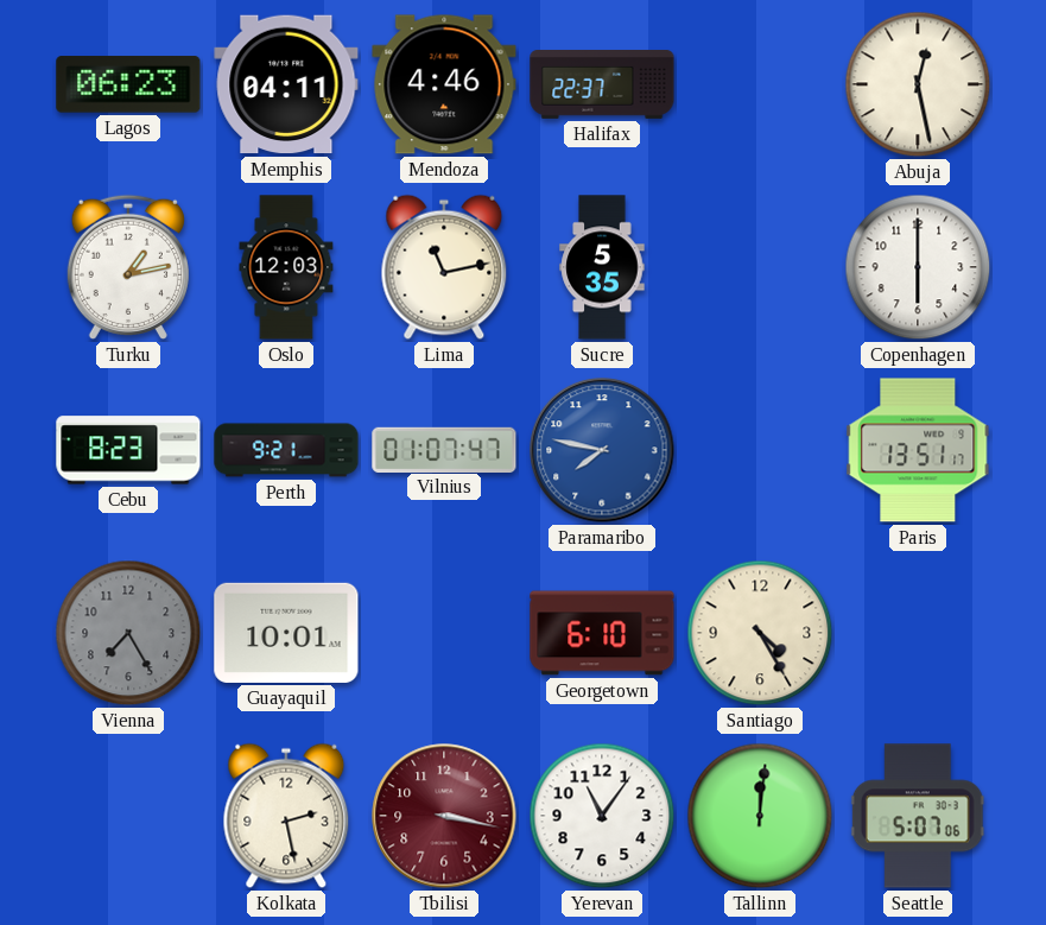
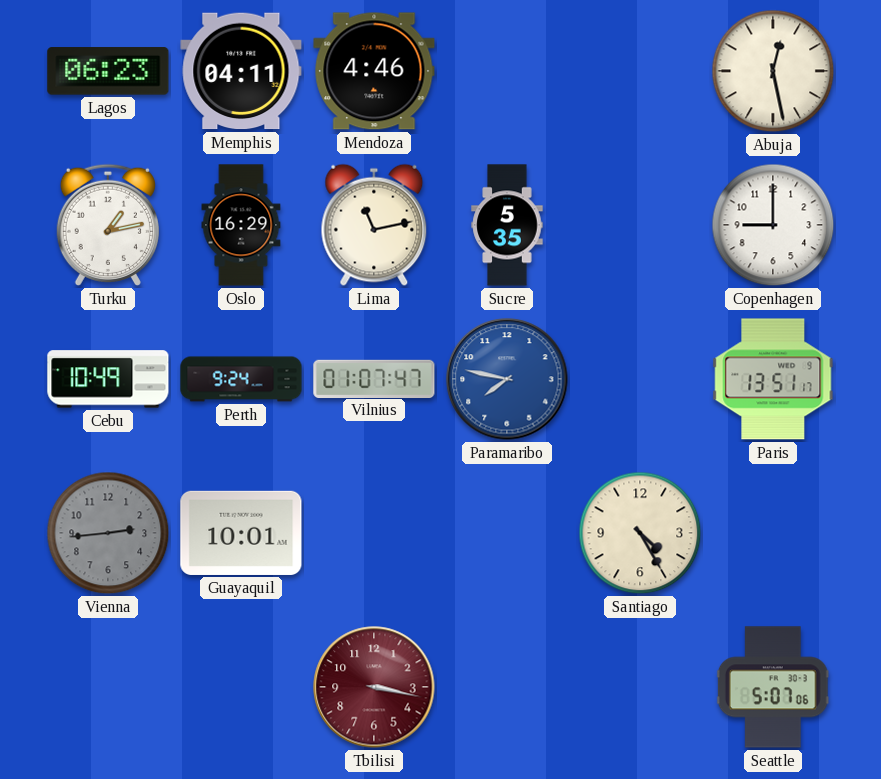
Halifax: 22:37 -> none
Oslo: 12:03 -> 16:29
Copenhagen: 6:00 -> 9:00
Cebu: 8:23 -> 10:49
Perth: 9:21 -> 9:24
Vienna: 7:25 -> 2:44
Georgetown: 6:10 -> none
Kolkata: 2:28 -> none
Yerevan: 11:06 -> none
Tallinn: 12:01 -> none
